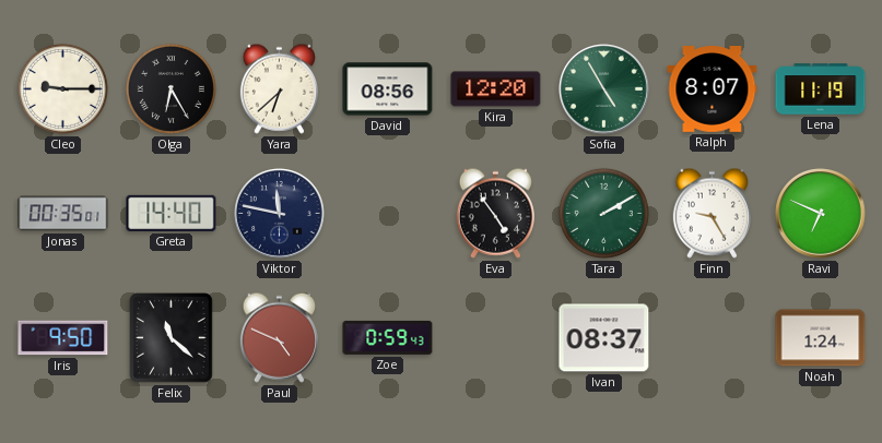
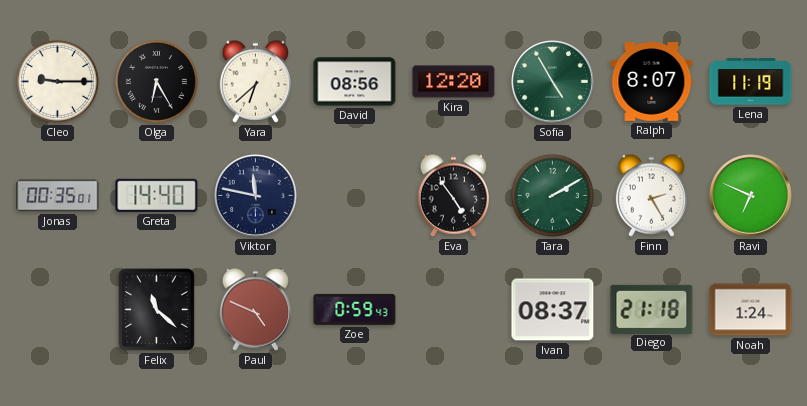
Finn: 9:25 -> 2:25
Iris: 9:50 -> none
Diego: none -> 21:18
